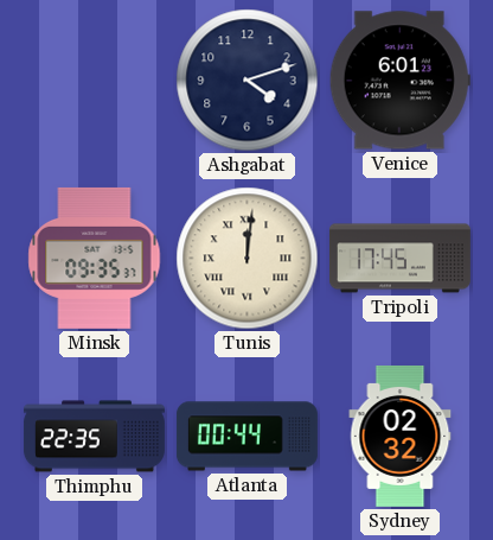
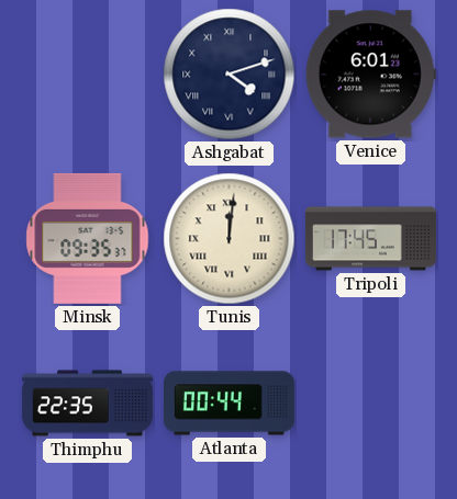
Ashgabat numerals: Arabic -> Roman
Sydney: 02:32 -> none
